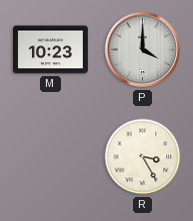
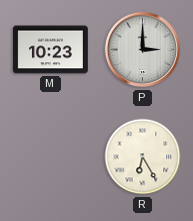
P: 4:00 -> 3:00
R: 3:25 -> 6:25
